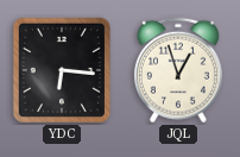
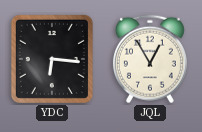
JQL: 12:57 -> 12:55
